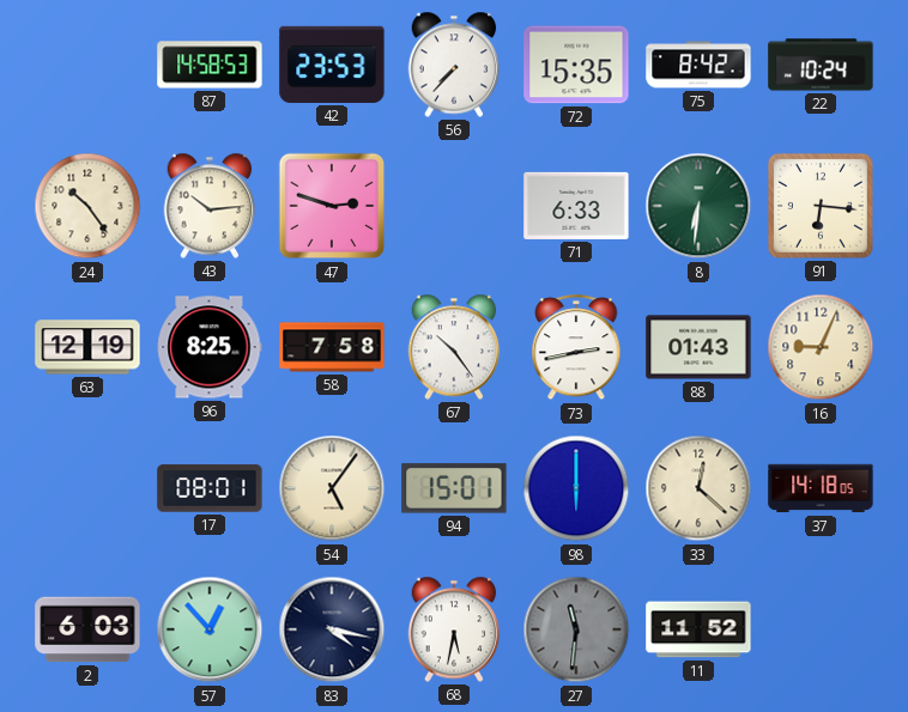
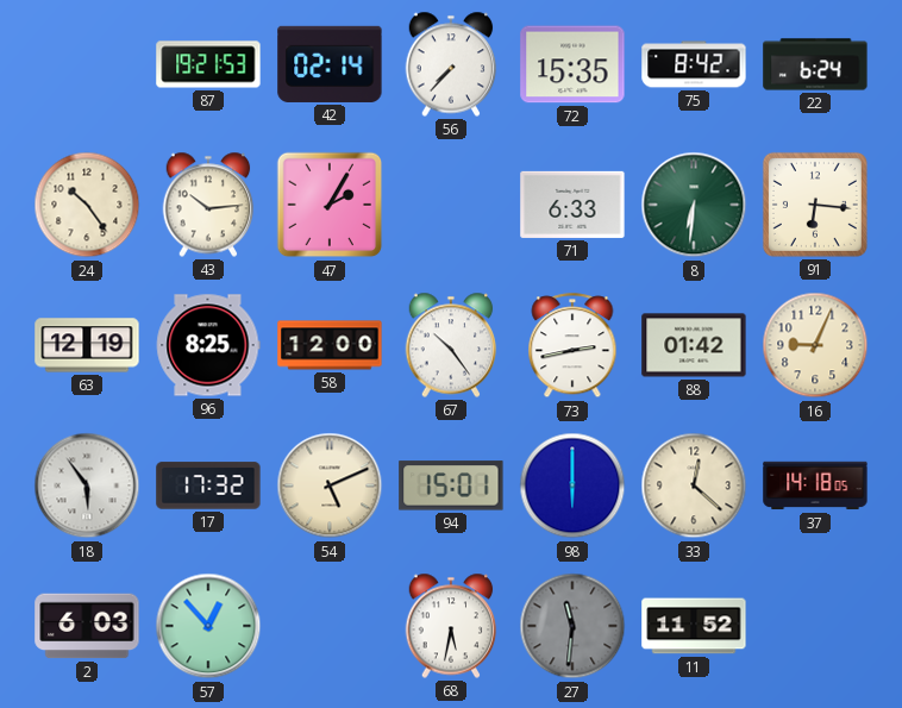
87: 14:58 -> 19:21
42: 23:53 -> 02:14
22: 10:24 -> 6:24
47: 2:48 -> 2:05
58: 7:58 -> 12:00
88: 01:43 -> 01:42
18: none -> 5:54
17: 08:01 -> 17:32
54: 5:06 -> 5:11
83: 4:17 -> none
